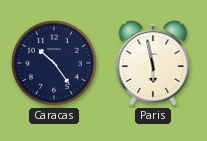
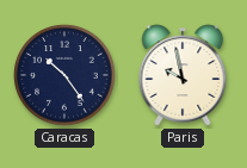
Paris: 5:58 -> 9:58
